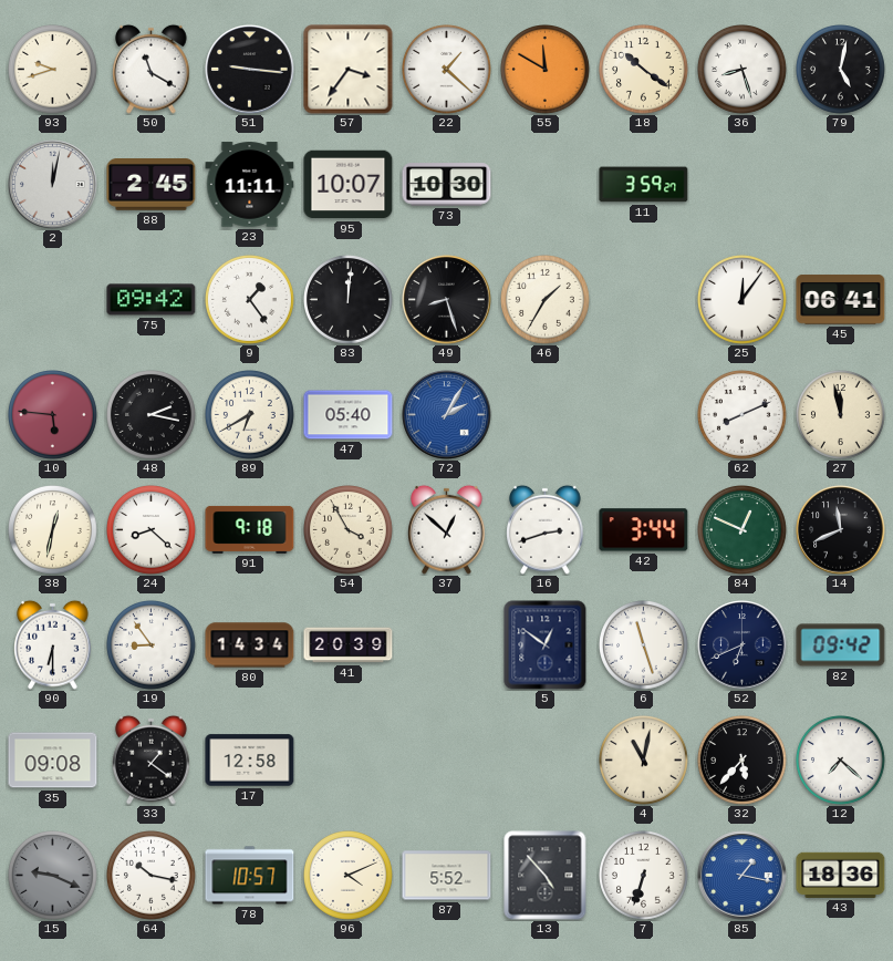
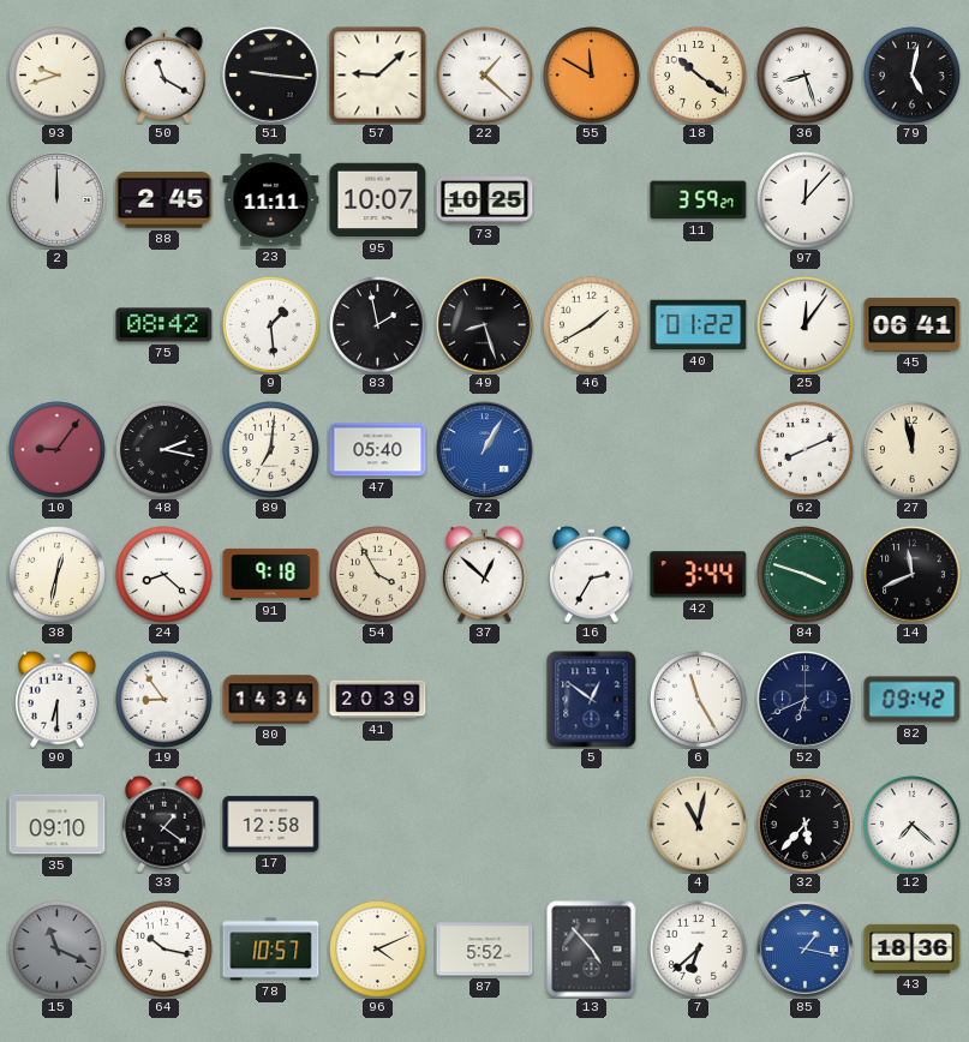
57: 3:36 -> 9:08
2: 12:02 -> 12:00
73: 10:30 -> 10:25
97: none -> 12:07
75: 09:42 -> 08:42
9: 1:24 -> 1:29
83: 12:01 -> 1:58
46: 1:35 -> 1:40
40: none -> 01:22
10: 5:46 -> 9:06
89: 6:40 -> 7:01
72: 2:05 -> 1:05
16: 2:42 -> 2:35
84: 12:49 -> 3:48
6: 11:27 -> 11:25
35: 09:08 -> 09:10
15: 9:19 -> 11:19
7: 6:33 -> 6:38
